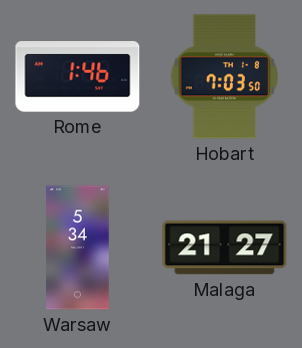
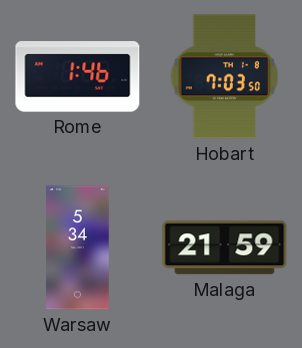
Malaga: 21:27 -> 21:59
